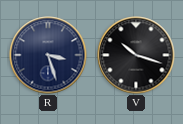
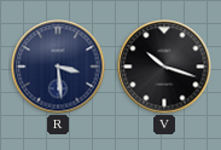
R: 3:27 -> 3:29
